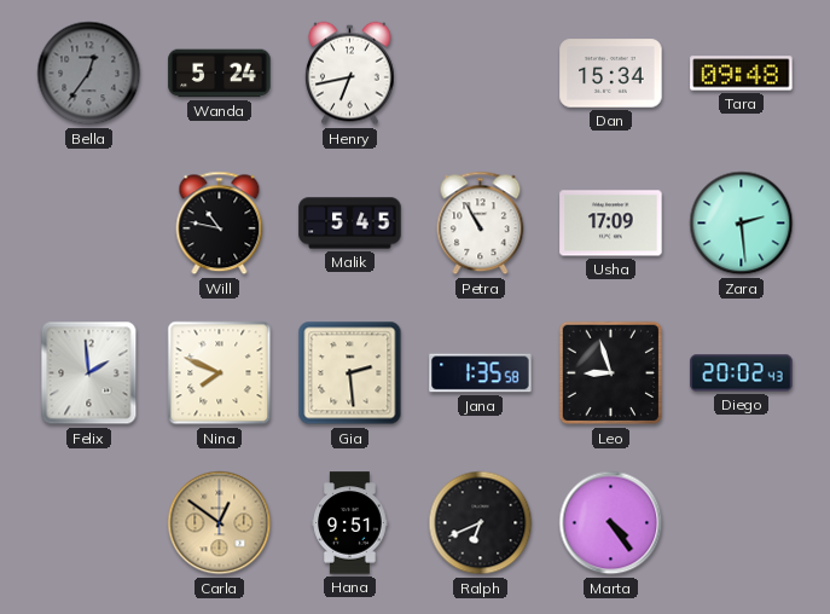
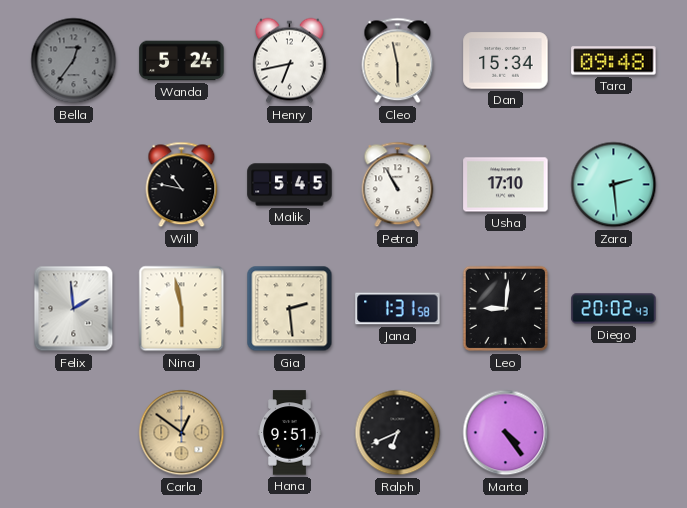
Cleo: none -> 5:58
Usha: 17:09 -> 17:10
Nina: 7:49 -> 5:58
Jana: 1:35 -> 1:31
Leo: 8:57 -> 9:01
